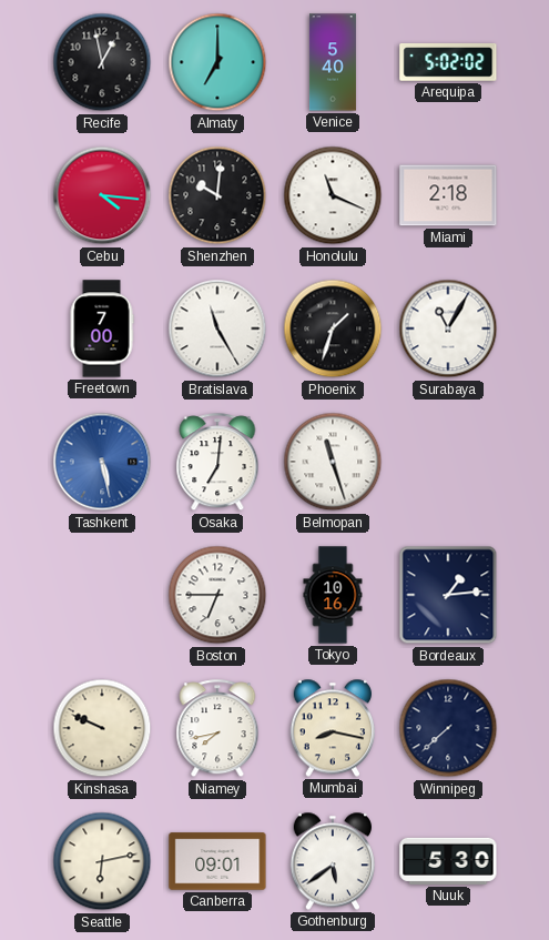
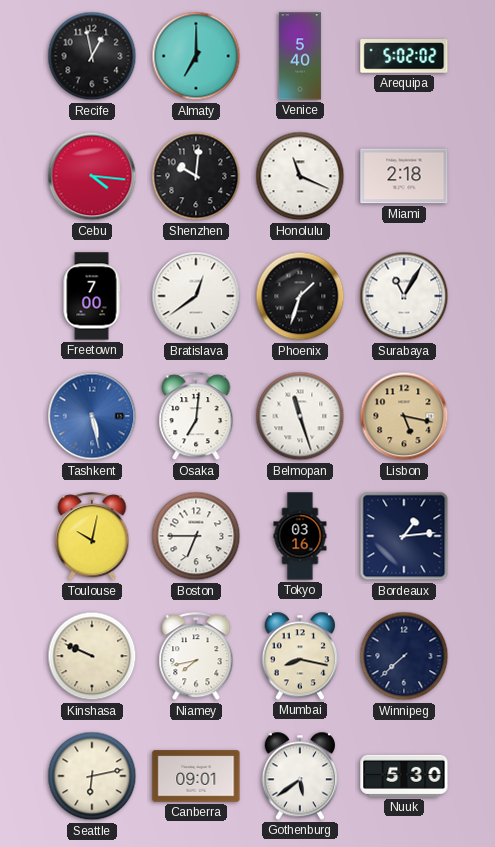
Bratislava: 11:25 -> 12:39
Lisbon: none -> 5:17
Toulouse: none -> 10:02
Tokyo: 10:16 -> 03:16
